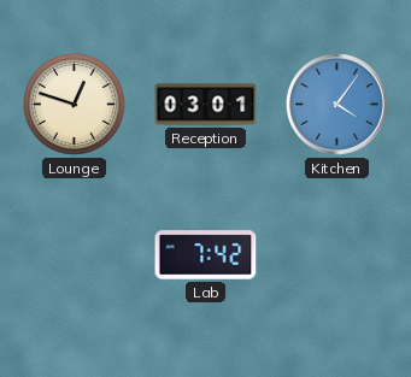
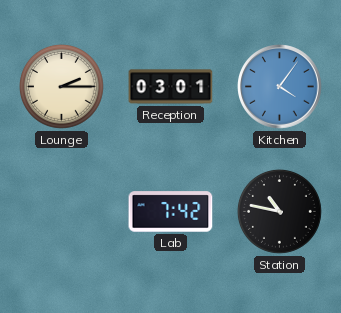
Lounge: 12:48 -> 2:15
Station: none -> 10:47
